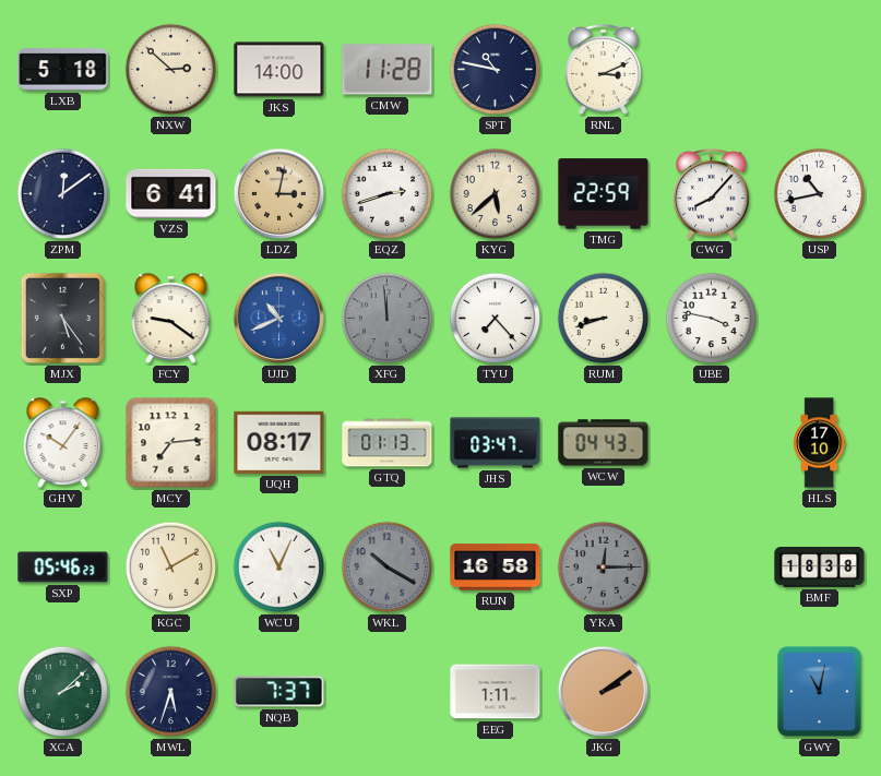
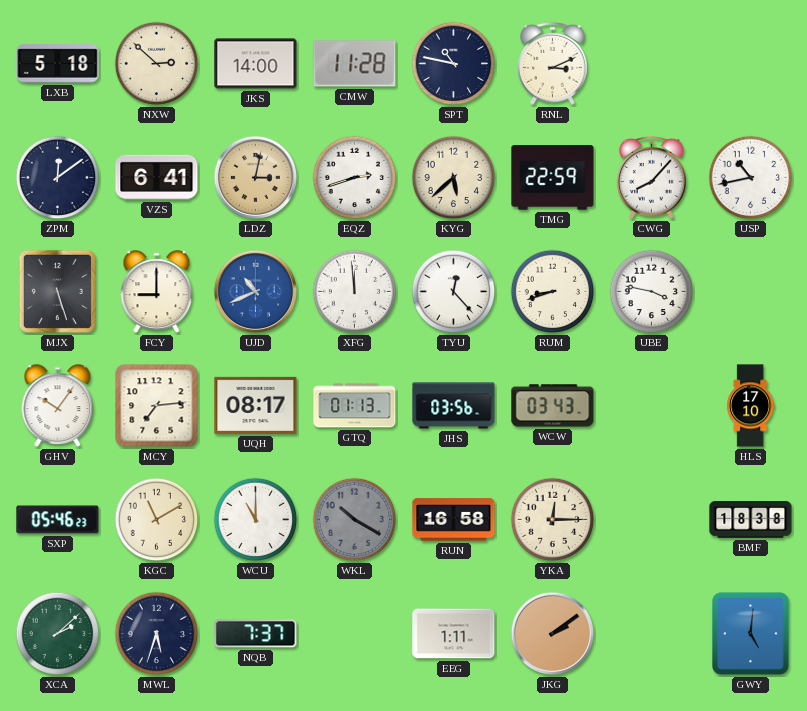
MJX: 5:24 -> 5:27
FCY: 9:21 -> 9:00
XFG dial: grey -> white
TYU: 7:23 -> 12:23
JHS: 03:47 -> 03:56
WCW: 04:43 -> 03:43
WCU: 11:04 -> 11:00
YKA dial: grey -> cream
GWY: 11:02 -> 5:01
